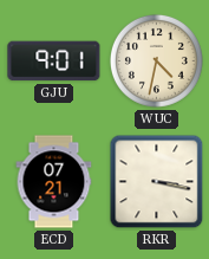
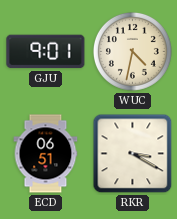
ECD: 07:21 -> 06:51
RKR: 3:17 -> 3:20
